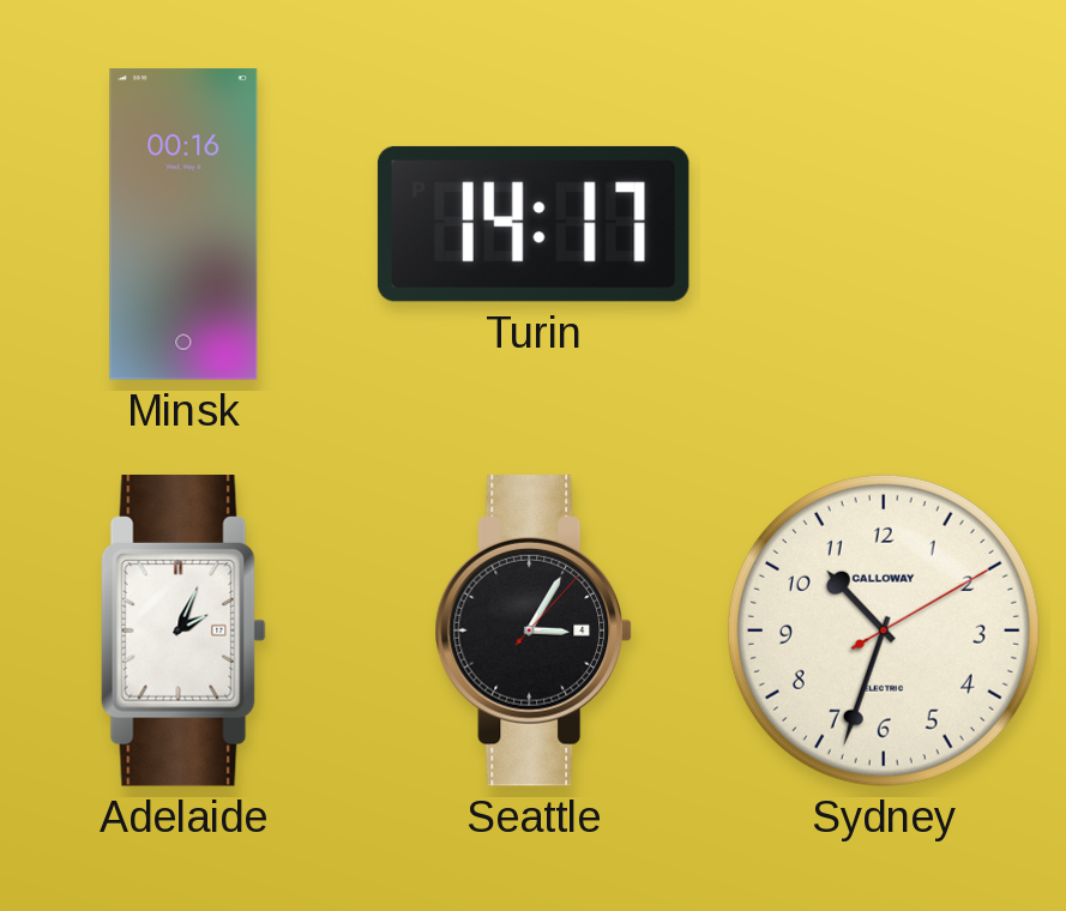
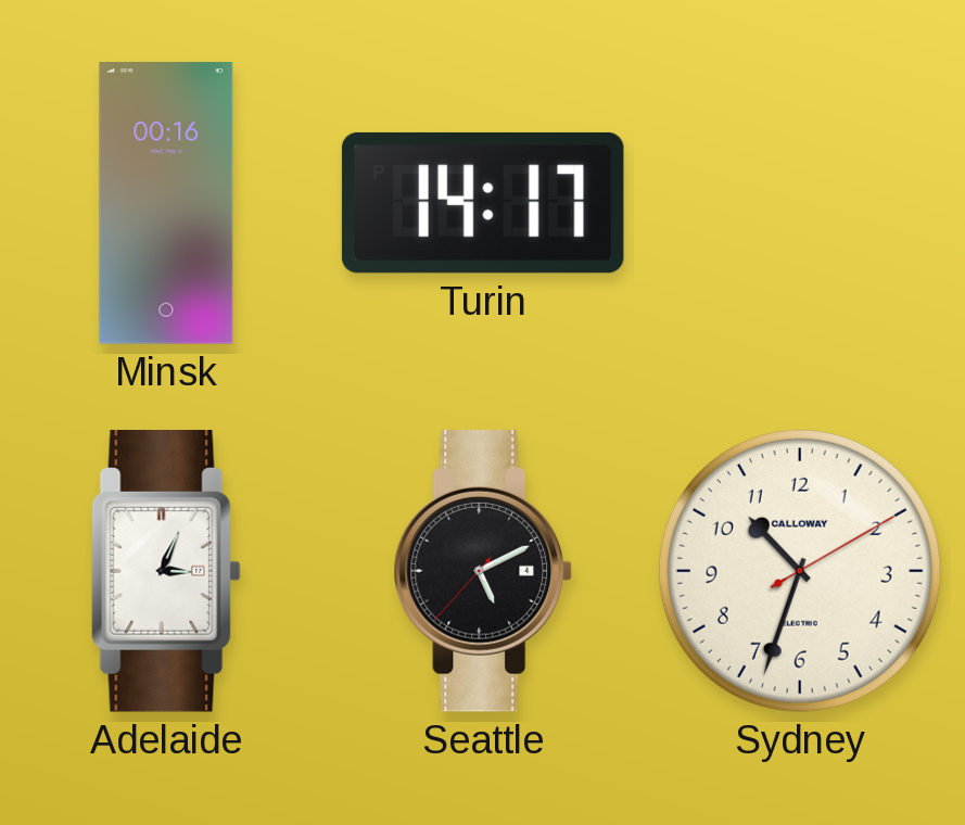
Adelaide: 2:04 -> 3:04
Seattle: 3:05 -> 5:10
